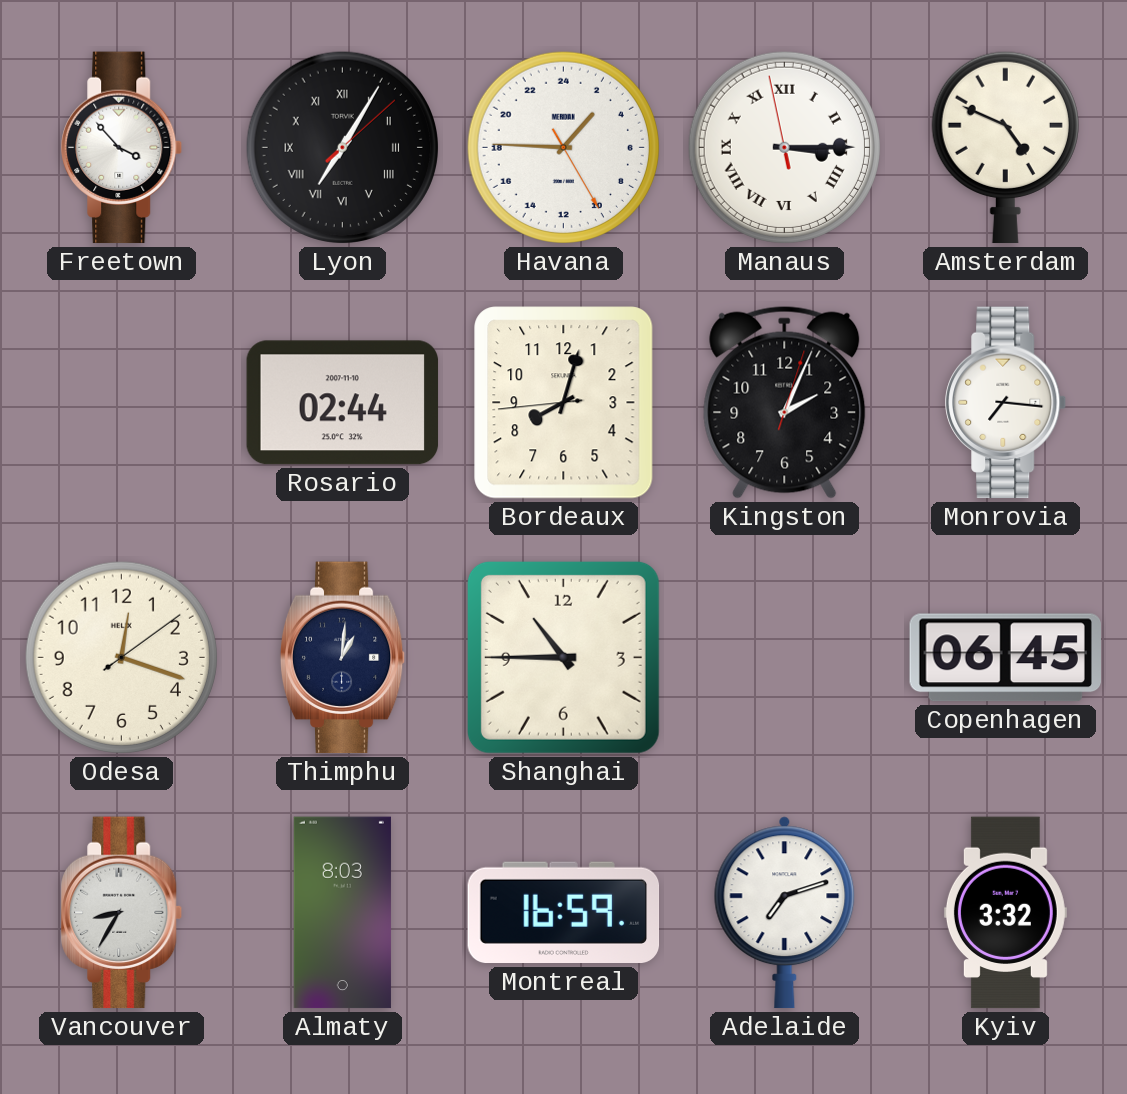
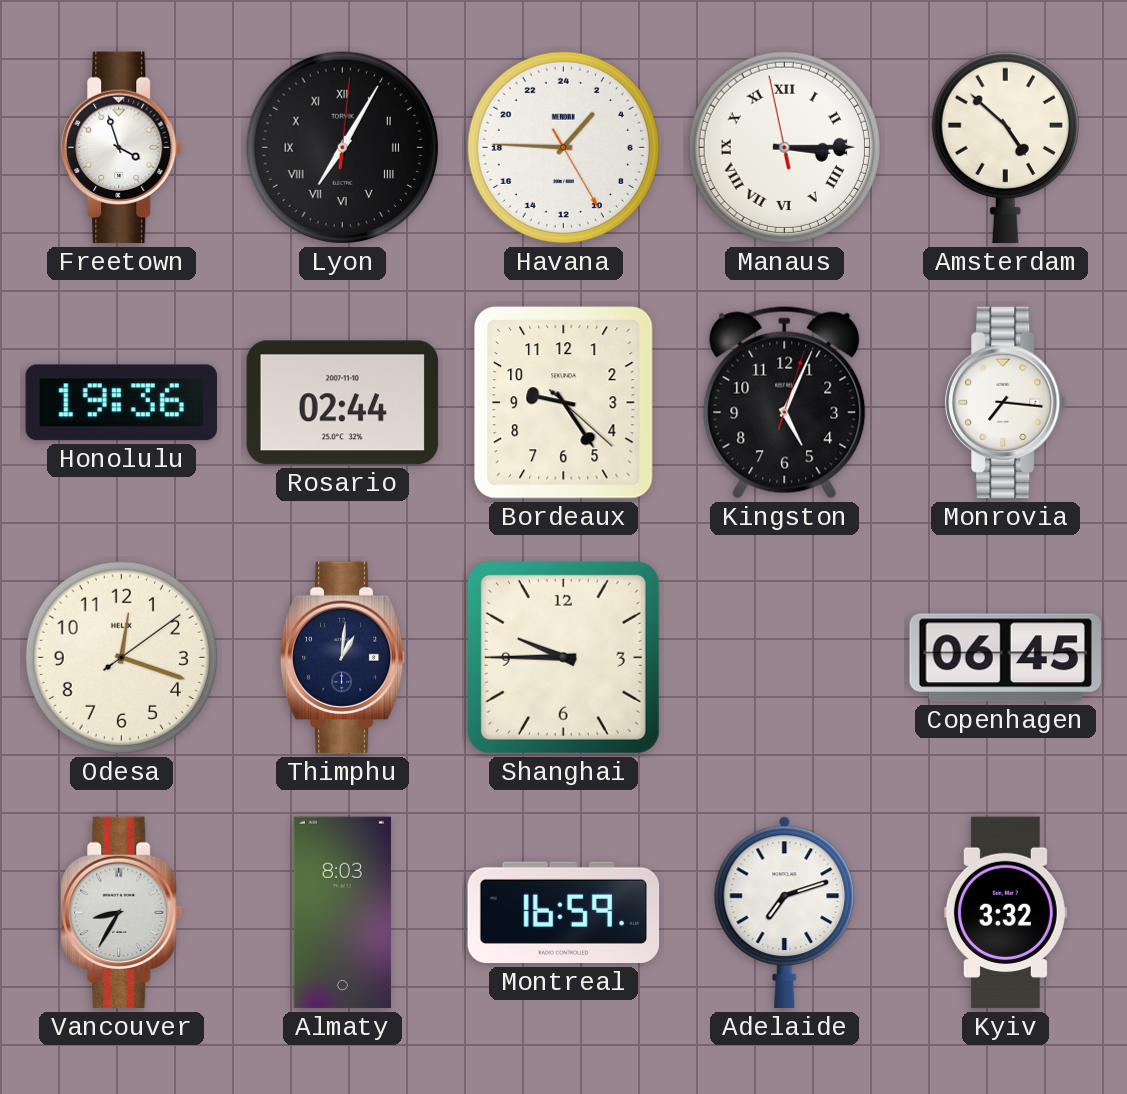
Freetown: 3:53 -> 3:57
Lyon: 7:05:08 -> 7:05:01
Amsterdam: 4:49 -> 4:52
Honolulu: none -> 19:36
Bordeaux: 8:02 -> 9:24
Kingston: 2:04 -> 5:04
Shanghai: 10:45 -> 9:45
